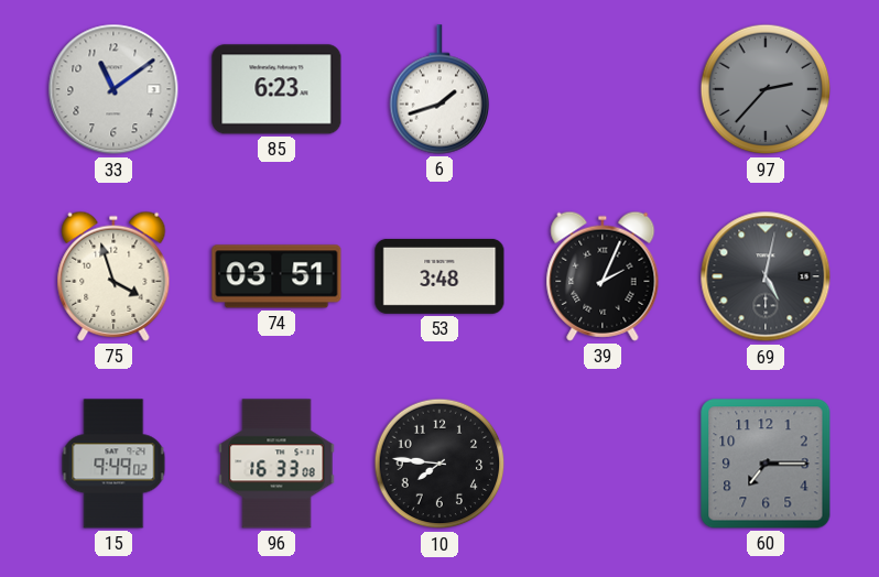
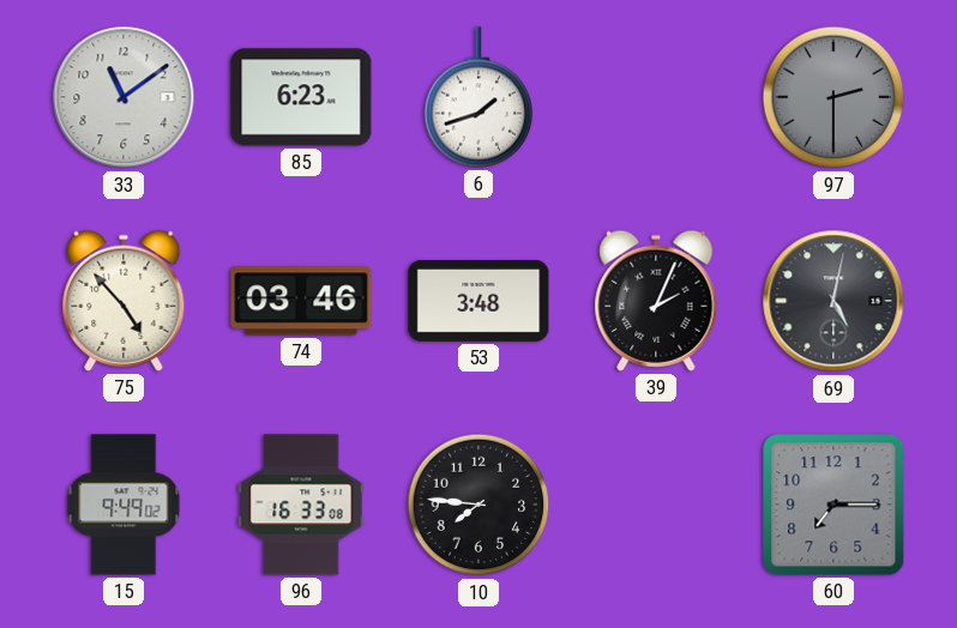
97: 2:37 -> 2:30
75: 3:57 -> 4:53
74: 03:51 -> 03:46
